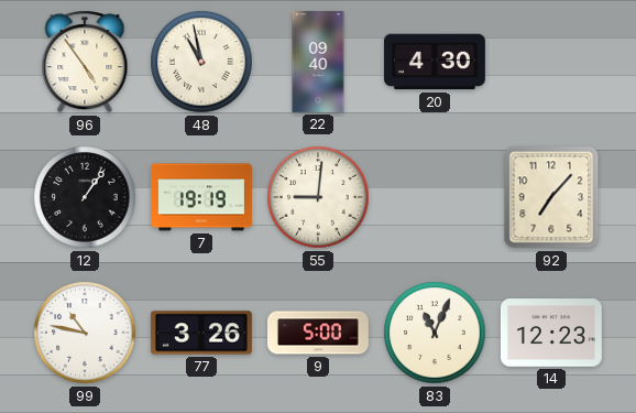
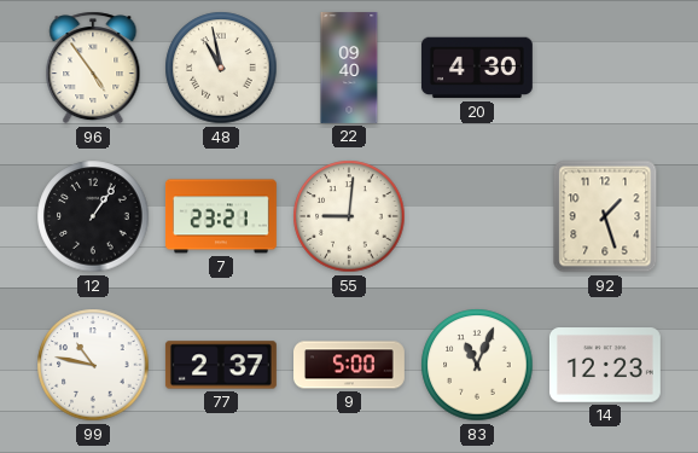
7: 19:19 -> 23:21
92: 7:07 -> 1:27
77: 3:26 -> 2:37
